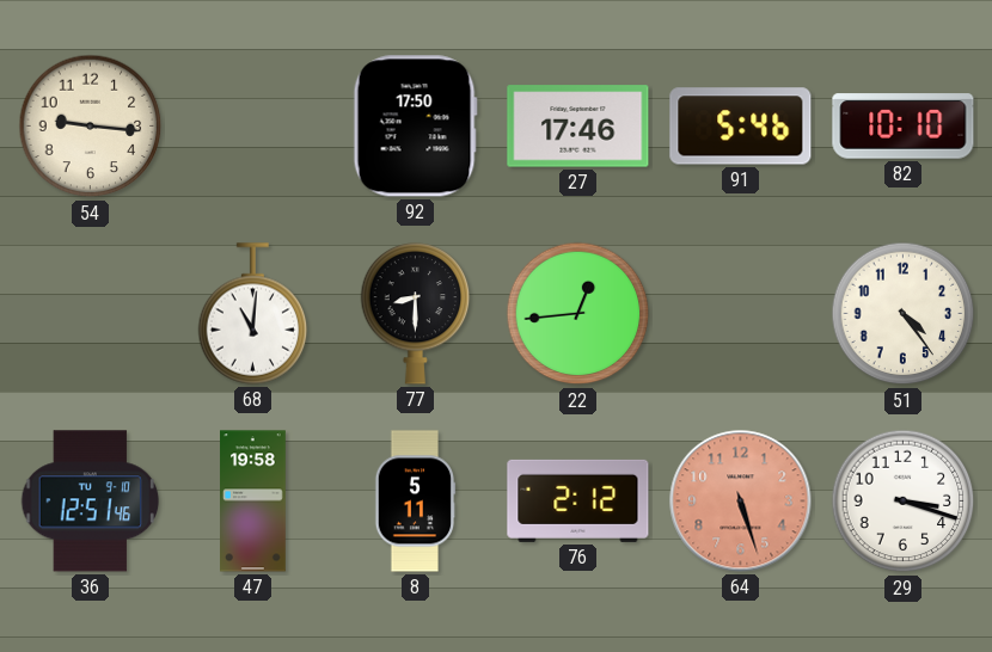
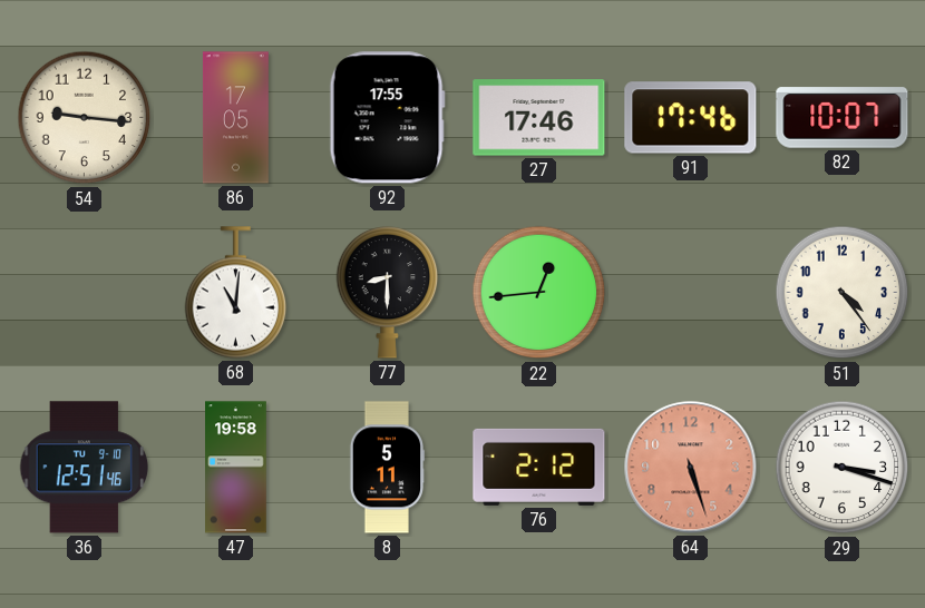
86: none -> 17:05
92: 17:50 -> 17:55
91: 5:46 -> 17:46
82: 10:10 -> 10:07
